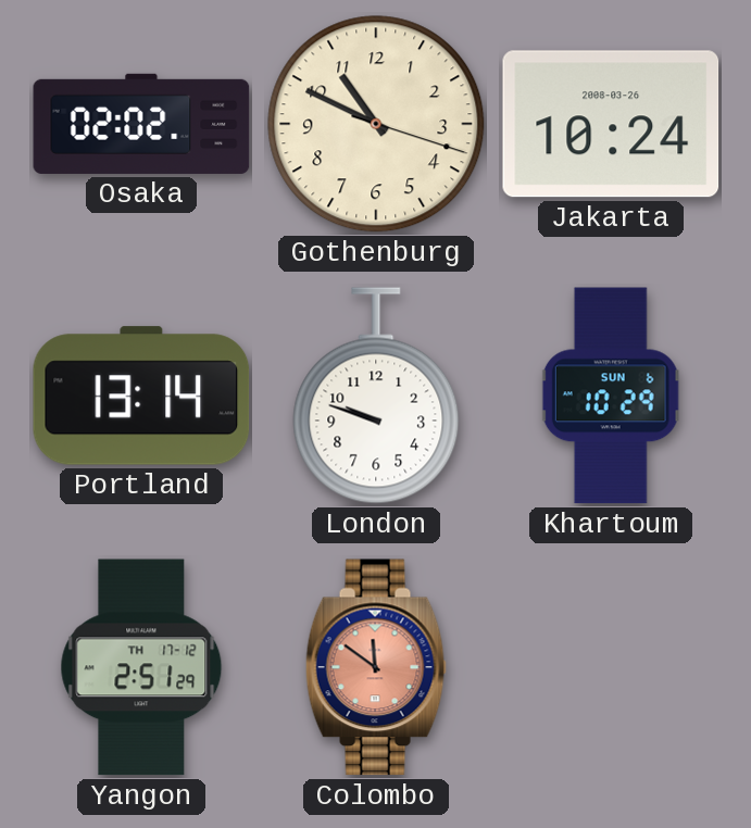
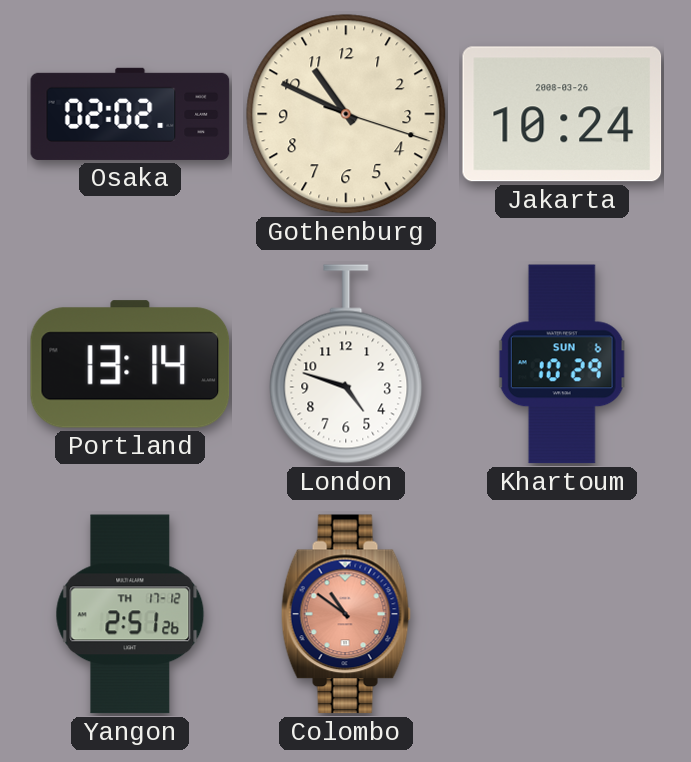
London: 9:48 -> 4:48
Yangon: 2:51:29 -> 2:51:26
Colombo: 11:51 -> 10:51
